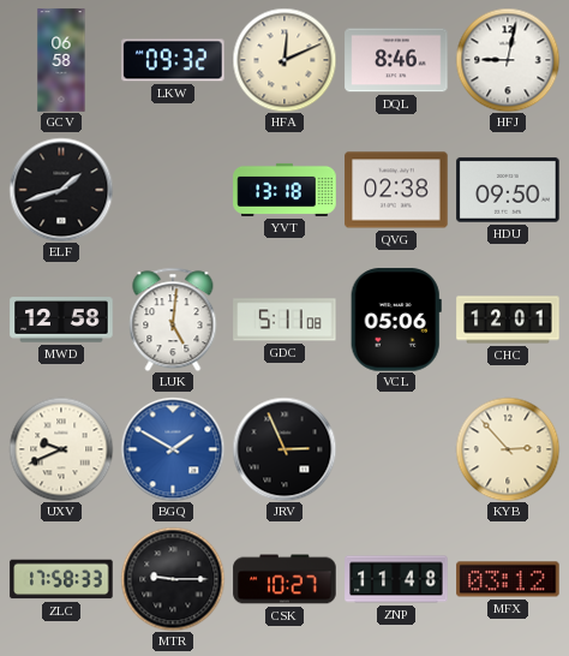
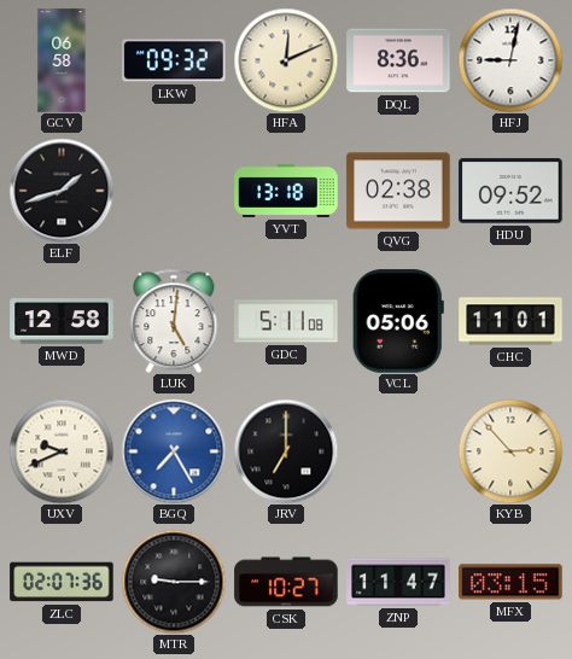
DQL: 8:46 -> 8:36
HDU: 09:50 -> 09:52
CHC: 12:01 -> 11:01
BGQ: 1:50 -> 7:25
JRV: 2:56 -> 7:00
ZLC: 17:58 -> 02:07
ZNP: 11:48 -> 11:47
MFX: 03:12 -> 03:15
